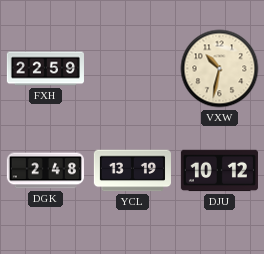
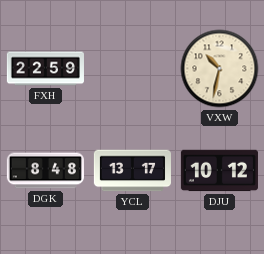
DGK: 2:48 -> 8:48
YCL: 13:19 -> 13:17
